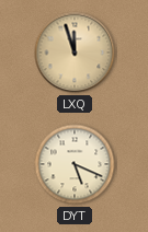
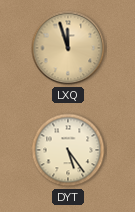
DYT: 5:19 -> 5:24
